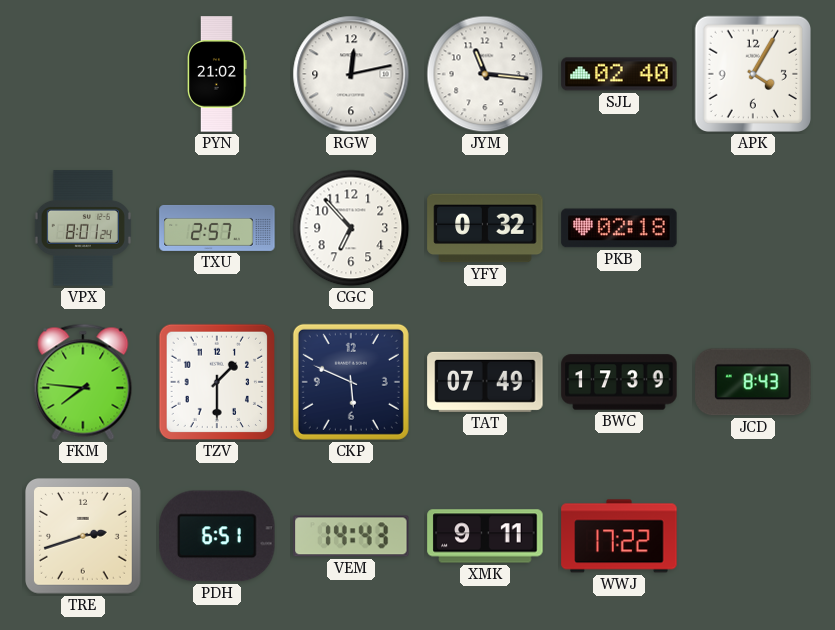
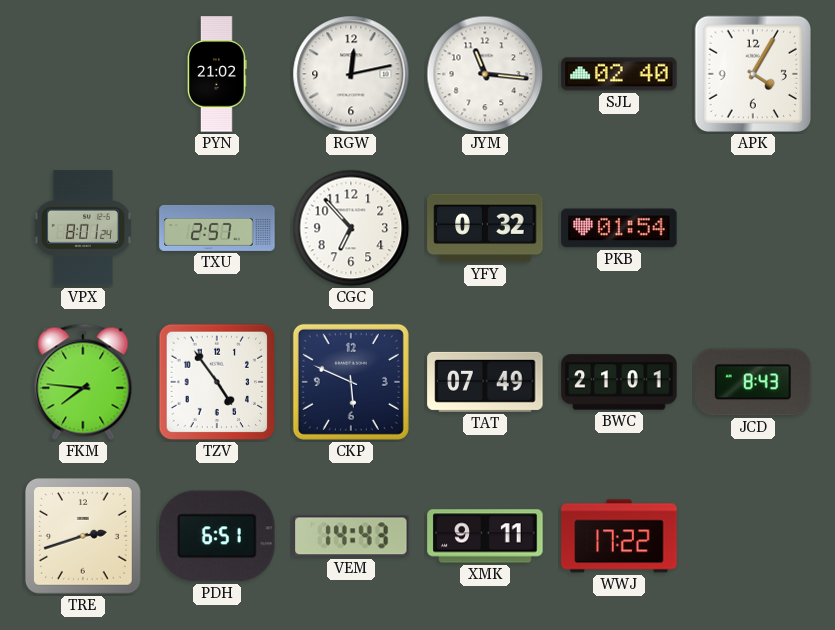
PKB: 02:18 -> 01:54
TZV: 1:30 -> 4:54
BWC: 17:39 -> 21:01
